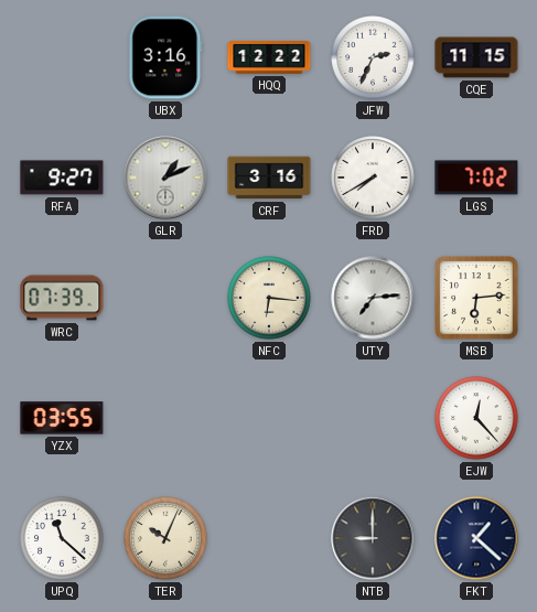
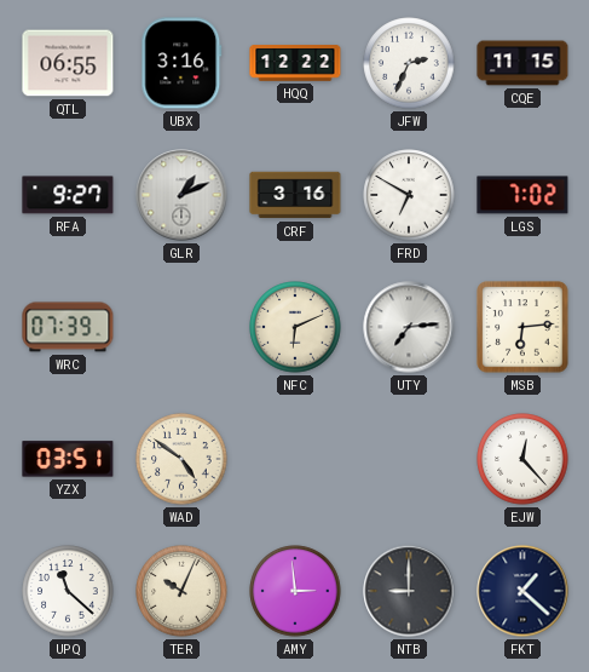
QTL: none -> 06:55
FRD: 7:40 -> 6:50
NFC: 6:16 -> 6:11
YZX: 03:55 -> 03:51
WAD: none -> 4:51
AMY: none -> 2:59
